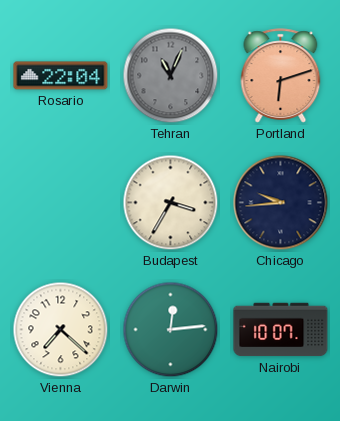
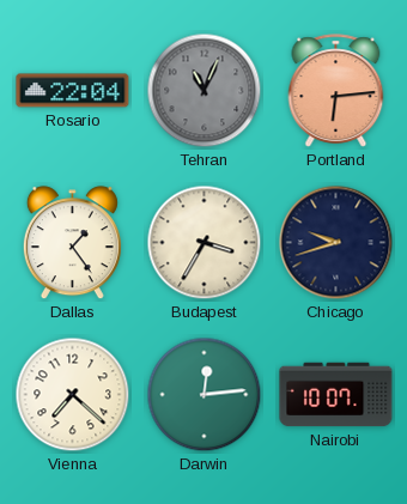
Portland: 6:12 -> 6:14
Dallas: none -> 1:24
Chicago: 9:44 -> 9:42
